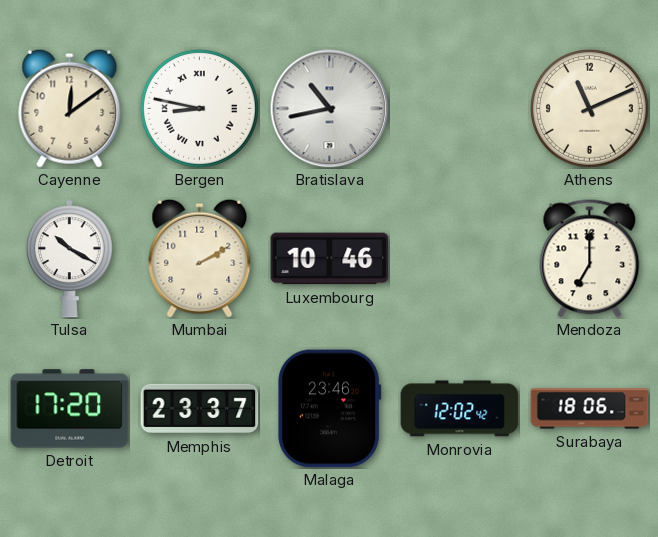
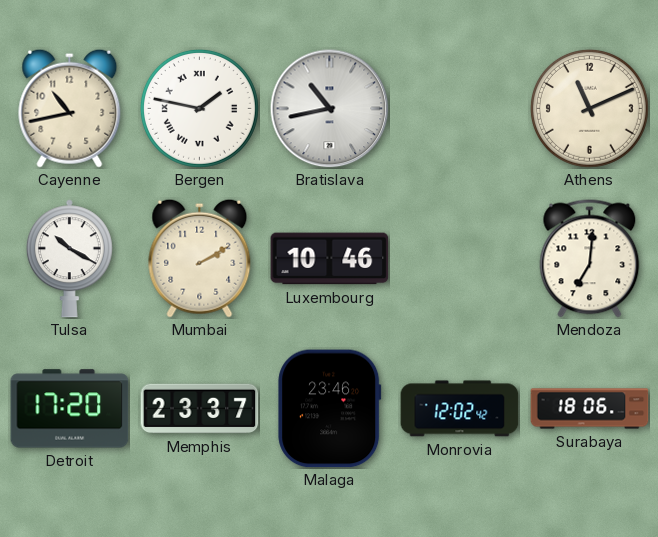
Cayenne: 12:09 -> 10:43
Bergen: 8:47 -> 1:47
Mendoza: 7:00 -> 7:01
